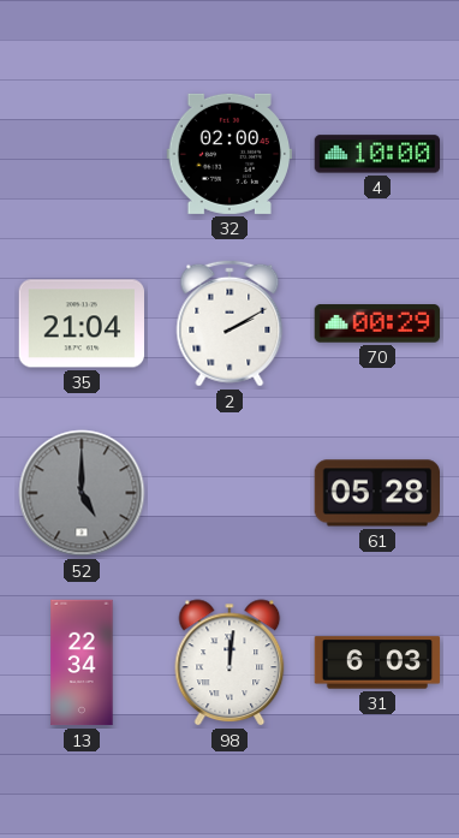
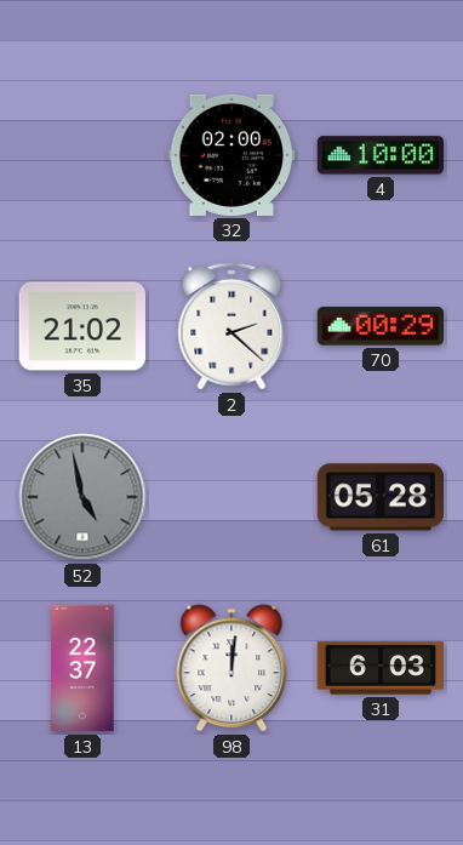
35: 21:04 -> 21:02
2: 2:10 -> 2:22
52: 5:00 -> 4:58
13: 22:34 -> 22:37
